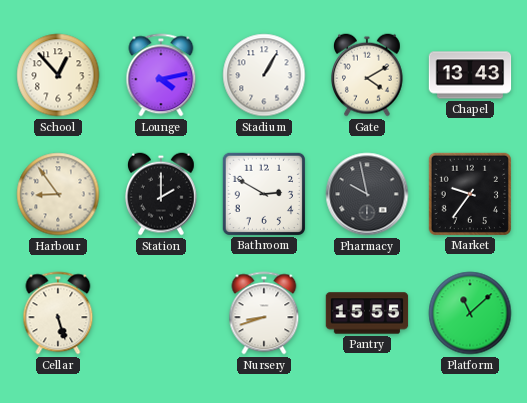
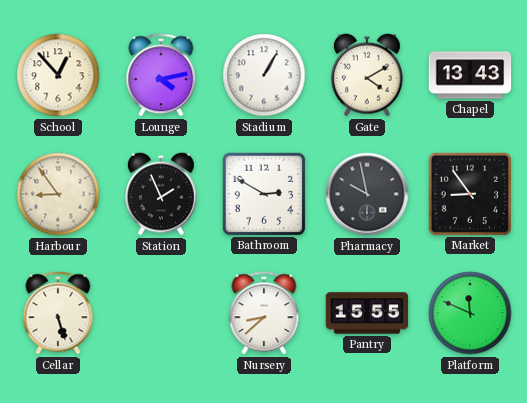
Station: 2:00 -> 1:56
Market: 9:36 -> 8:54
Nursery: 8:42 -> 8:38
Platform: 11:08 -> 11:49
